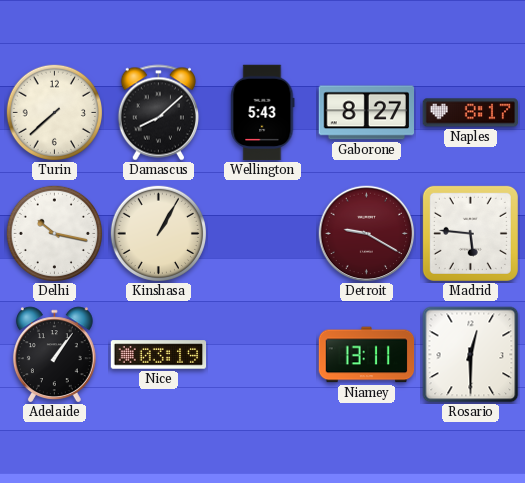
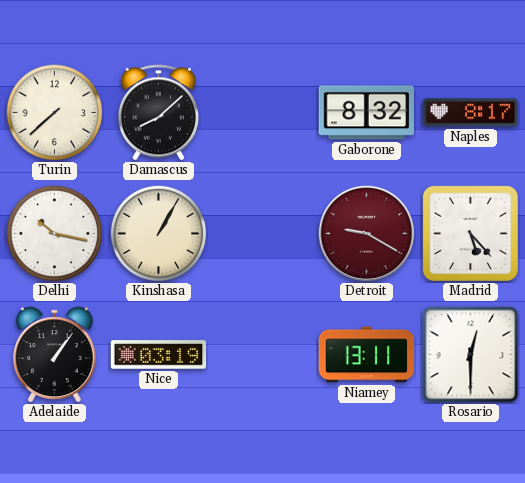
Wellington: 5:43 -> none
Gaborone: 8:27 -> 8:32
Madrid: 5:46 -> 5:23
